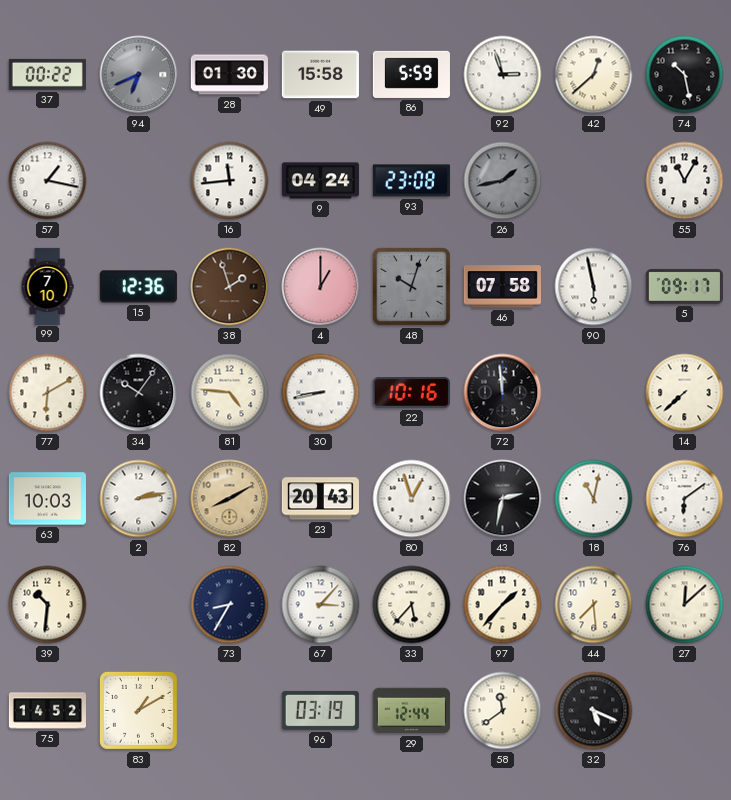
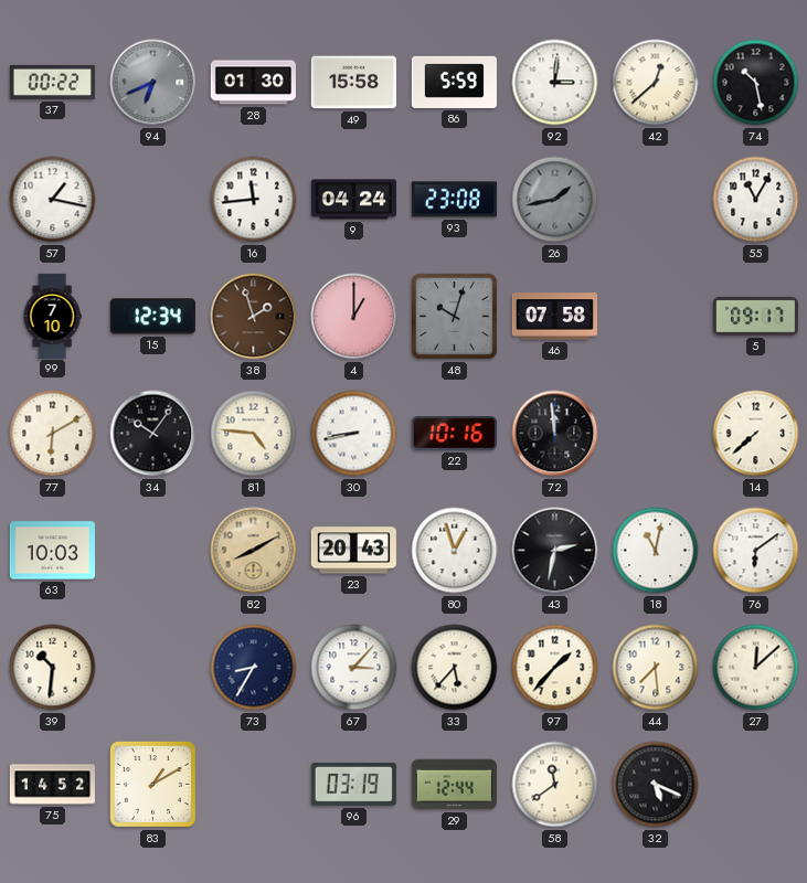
92: 2:57 -> 3:01
15: 12:36 -> 12:34
90: 5:58 -> none
2: 2:13 -> none
